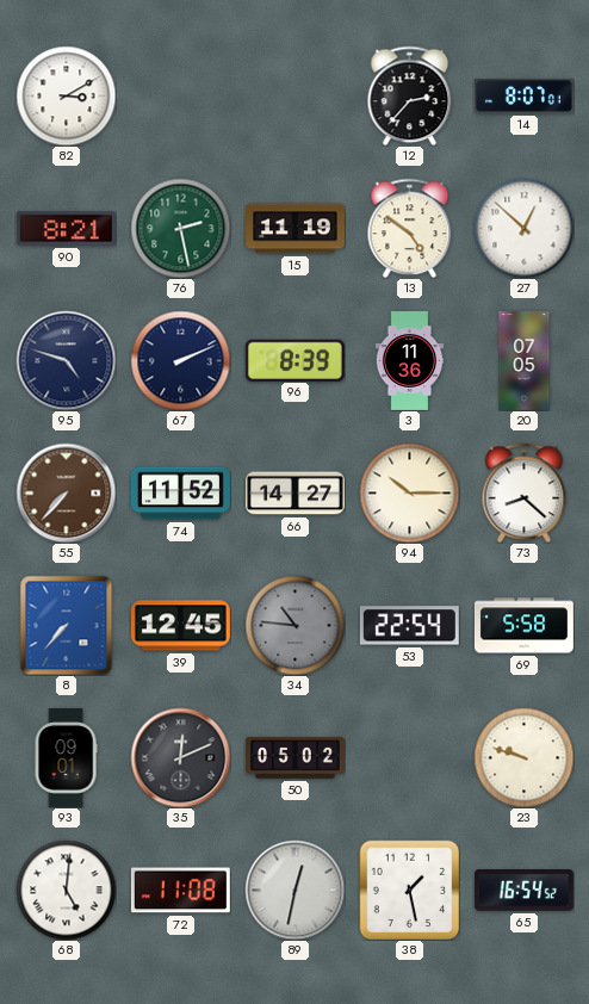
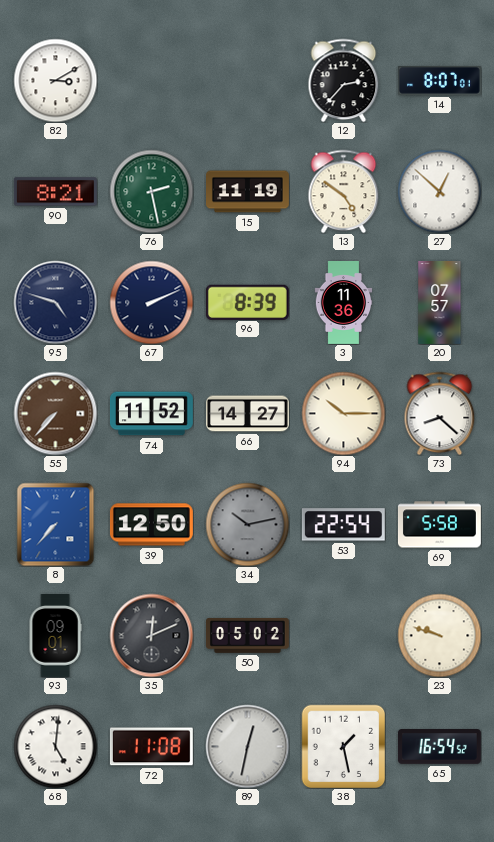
20: 07:05 -> 07:57
39: 12:45 -> 12:50
34: 10:46 -> 10:13
